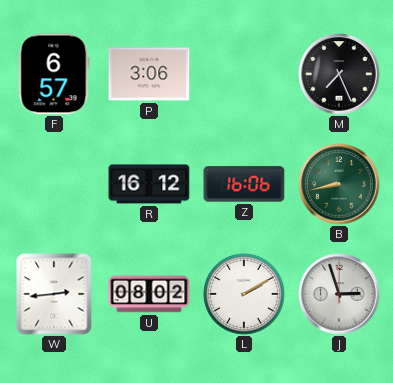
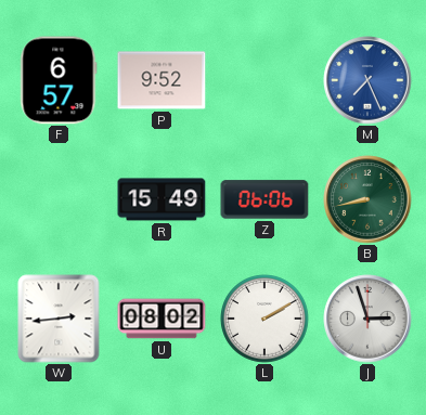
P: 3:06 -> 9:52
M dial: black -> blue
R: 16:12 -> 15:49
Z: 16:06 -> 06:06
